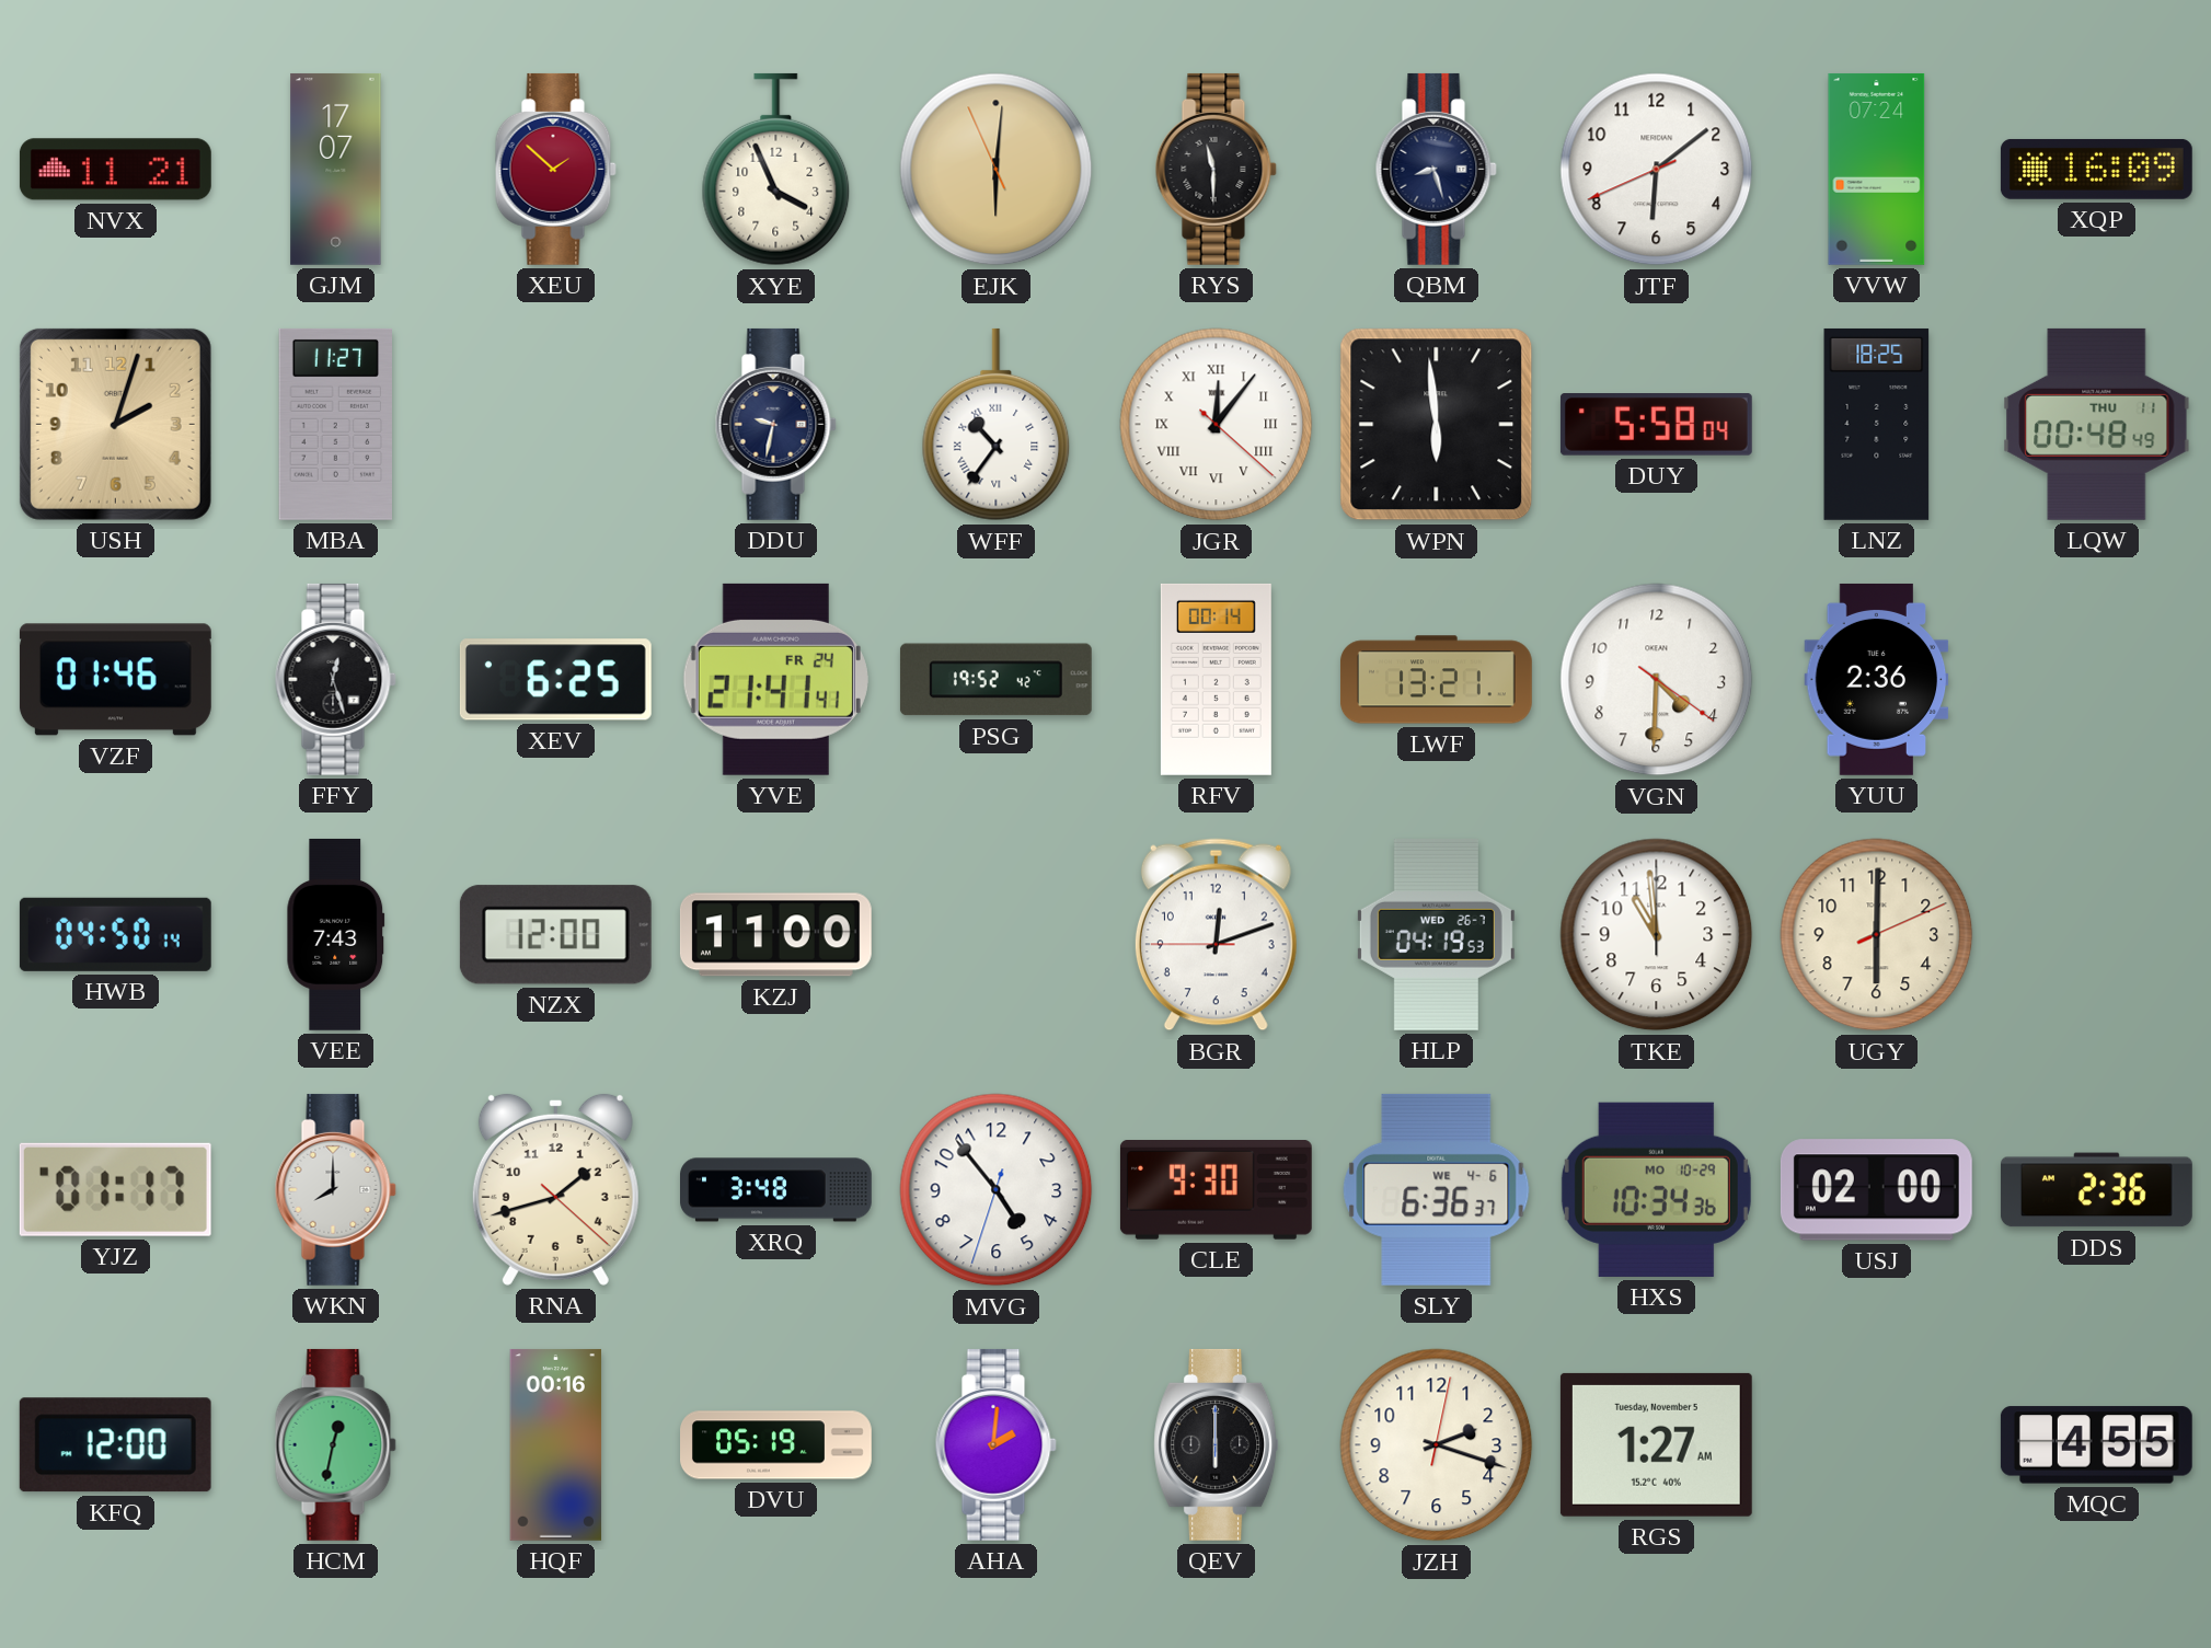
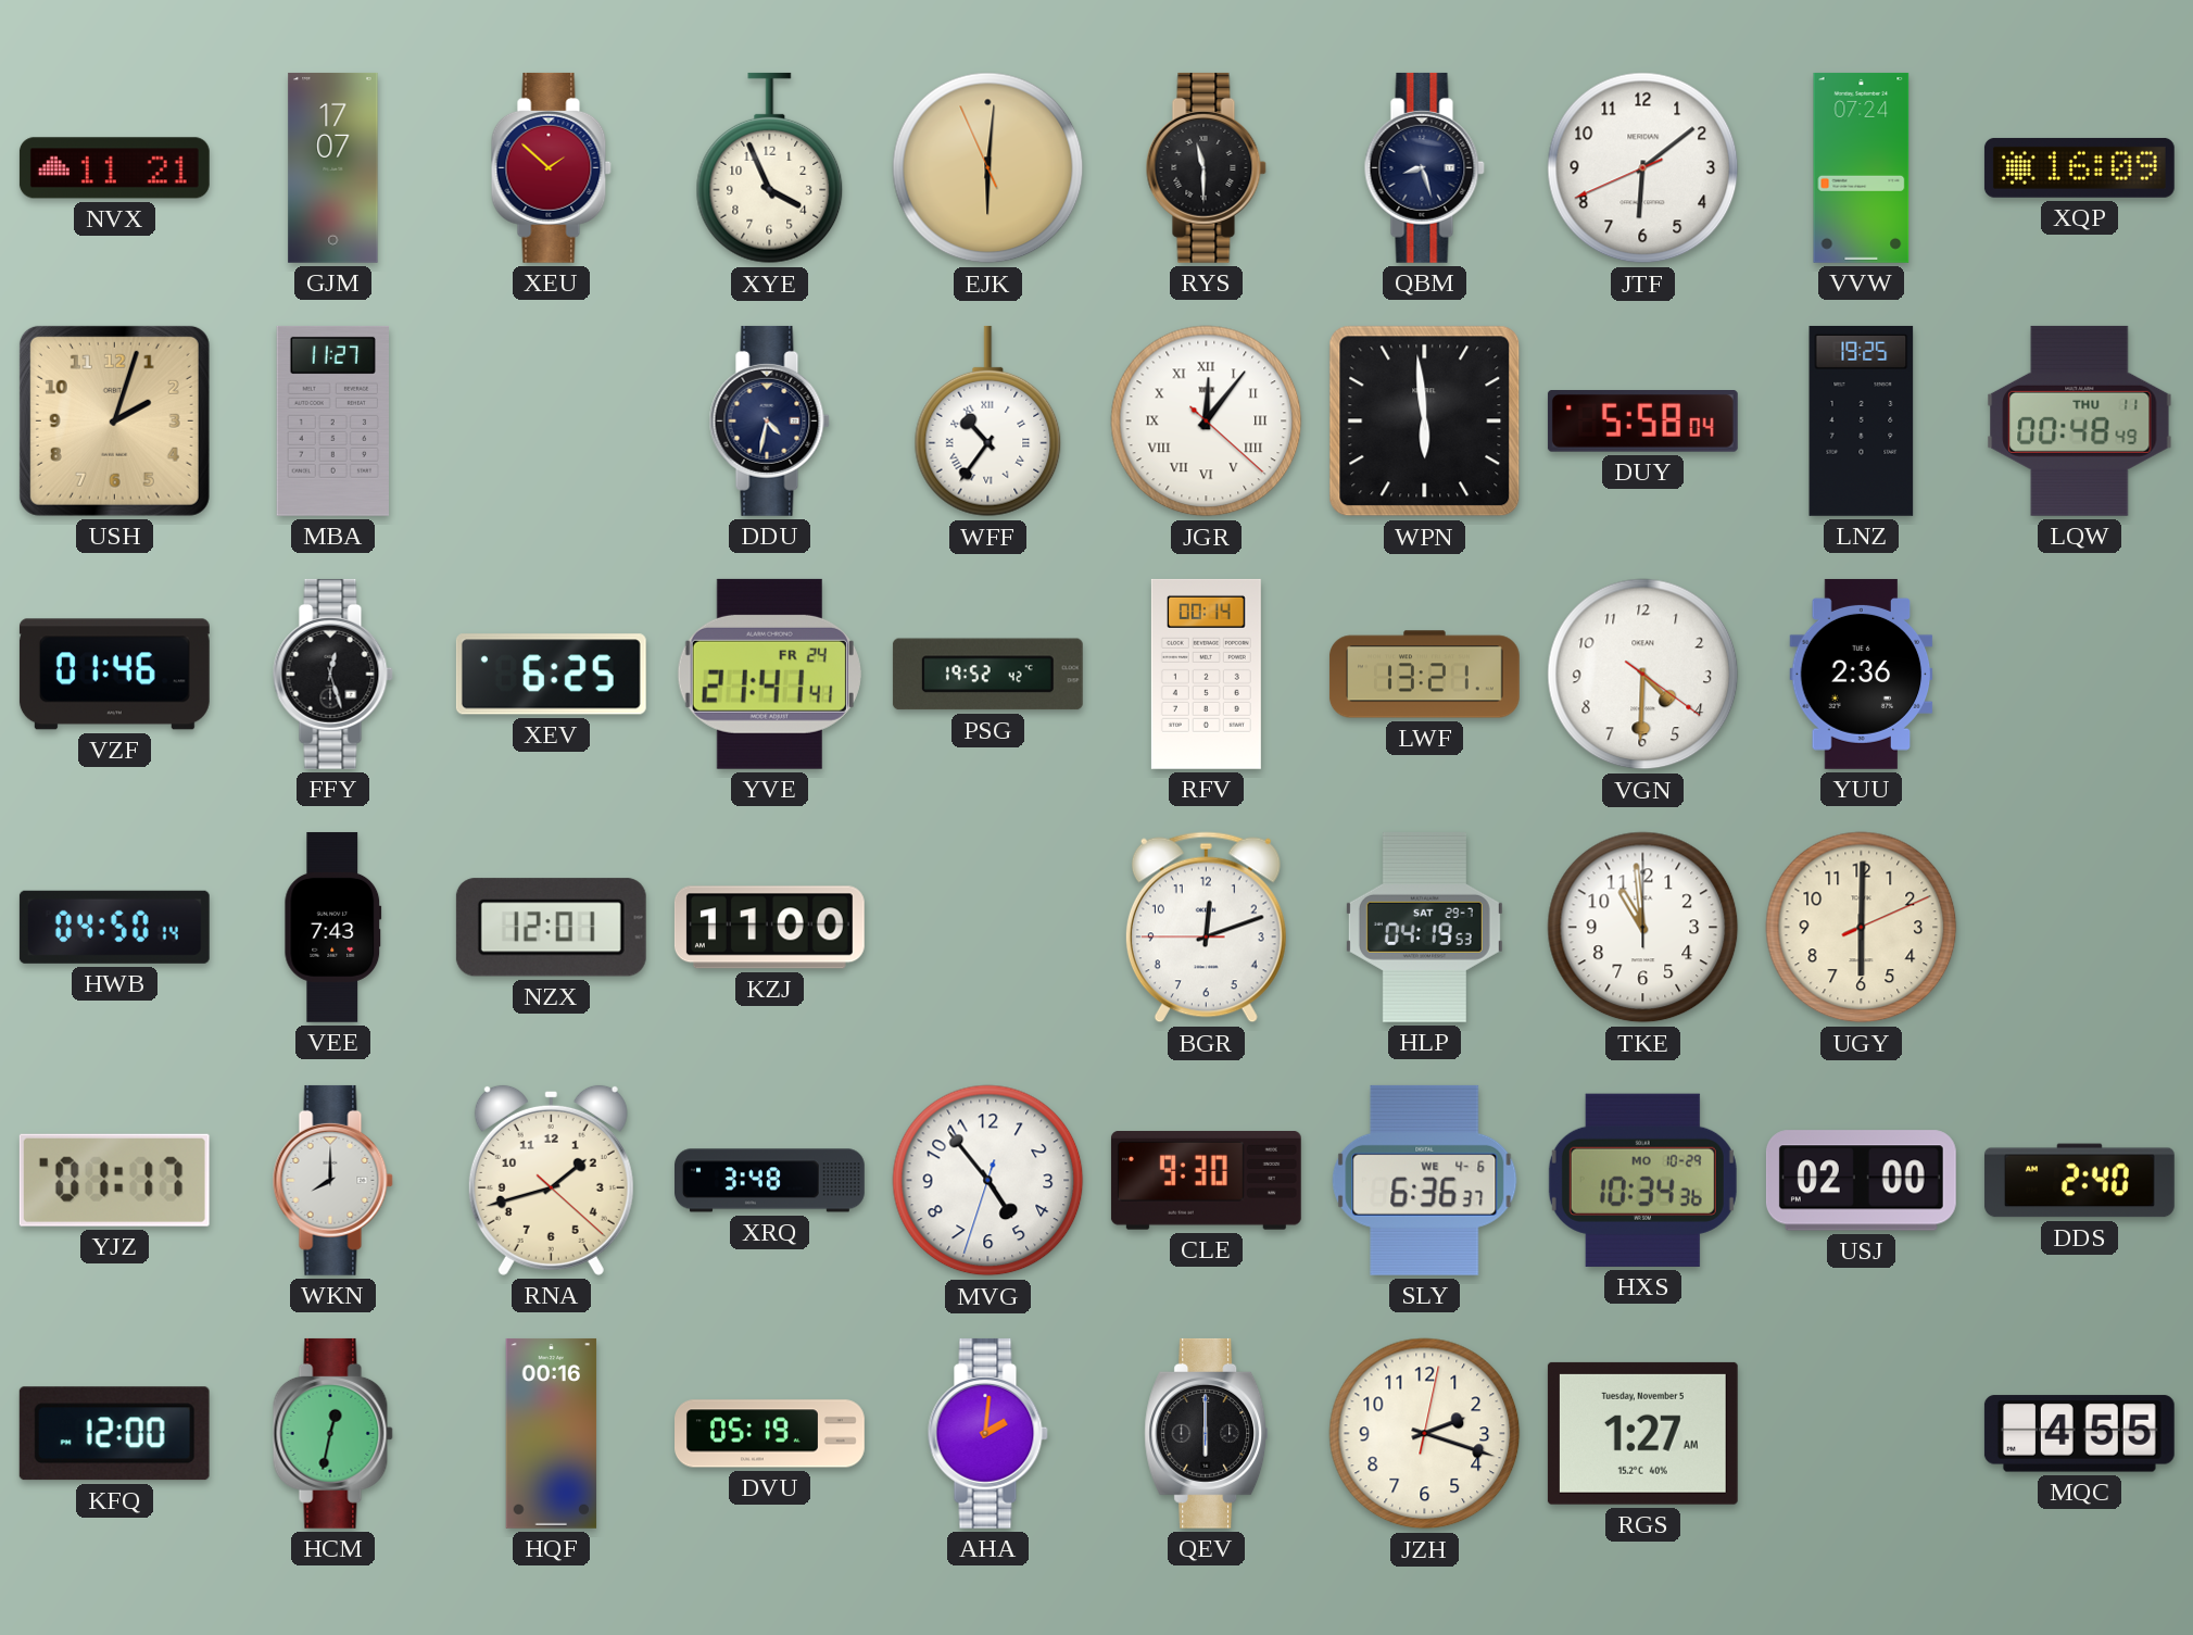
DDU: 9:32 -> 4:32
LNZ: 18:25 -> 19:25
NZX: 12:00 -> 12:01
HLP date: WED 26-7 -> SAT 29-7
DDS: 2:36 -> 2:40
